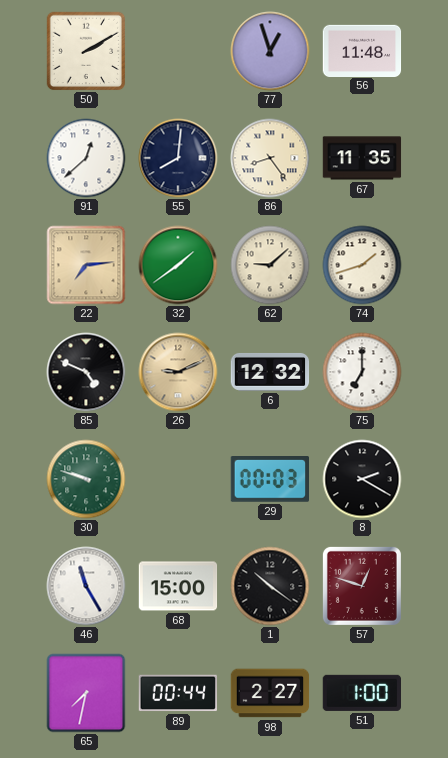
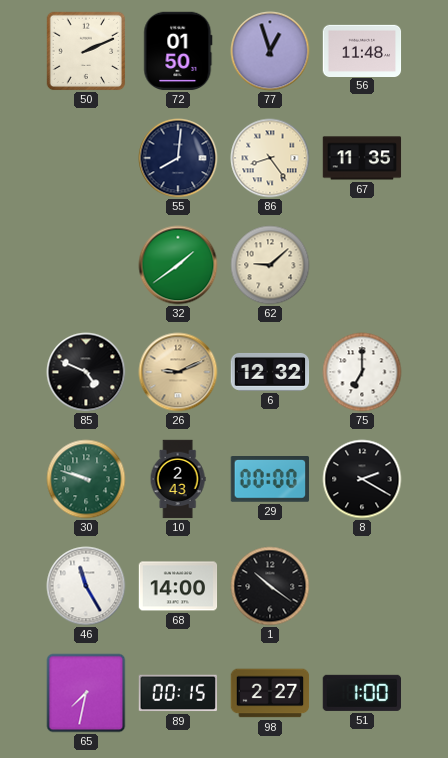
50: 2:10 -> 2:11
72: none -> 01:50
91: 12:38 -> none
22: 7:14 -> none
74: 1:42 -> none
10: none -> 2:43
29: 00:03 -> 00:00
68: 15:00 -> 14:00
57: 12:48 -> none
89: 00:44 -> 00:15
